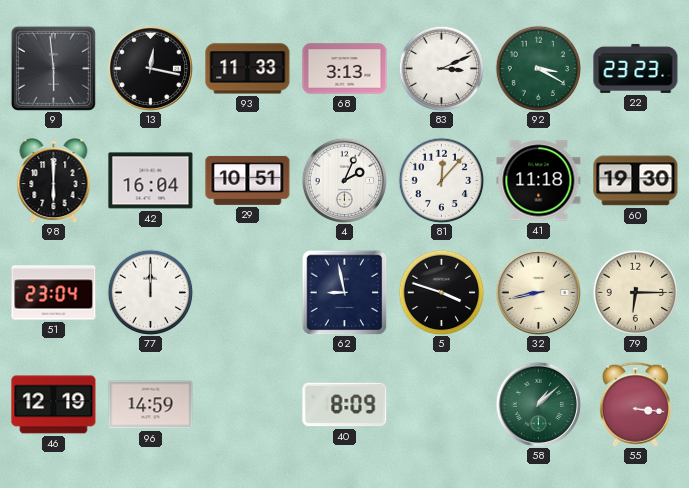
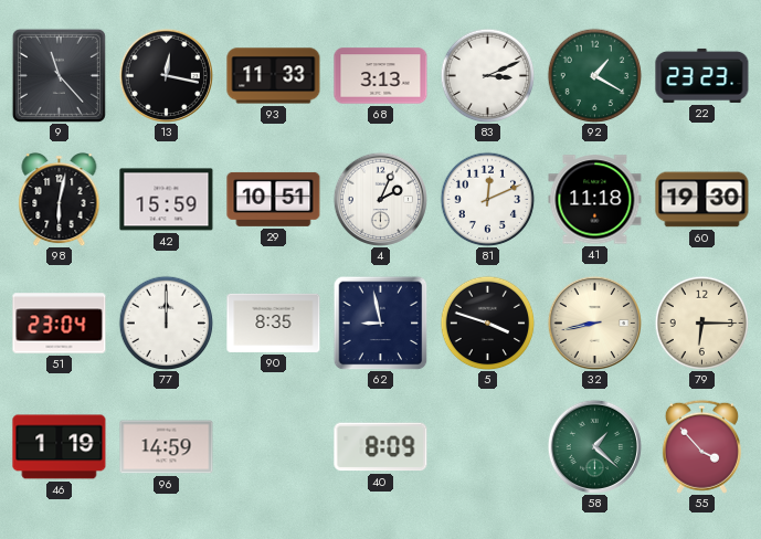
9: 5:59 -> 11:23
92: 3:20 -> 1:20
98: 6:00 -> 6:02
42: 16:04 -> 15:59
81: 12:07 -> 12:11
90: none -> 8:35
46: 12:19 -> 1:19
58: 1:08 -> 1:22
55: 3:16 -> 3:53
